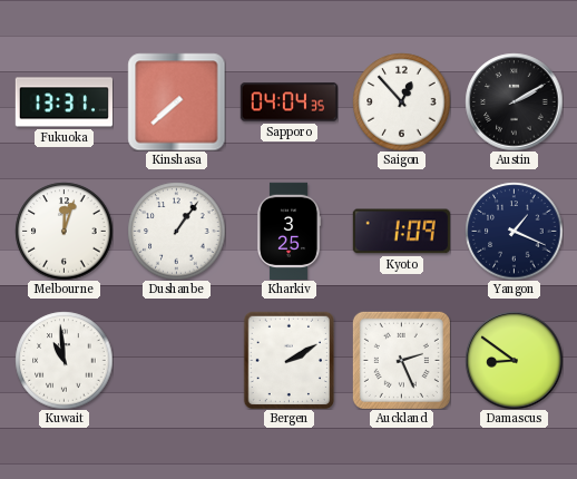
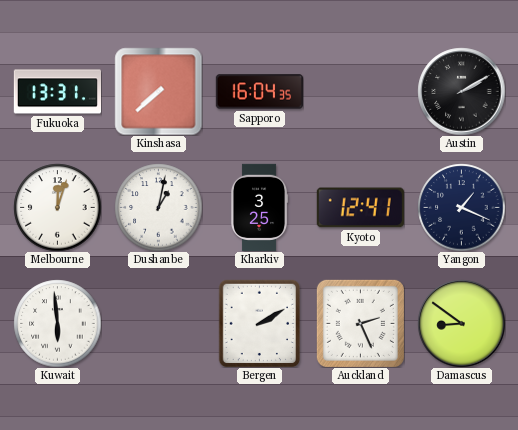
Sapporo: 04:04 -> 16:04
Saigon: 12:53 -> none
Dushanbe: 1:06 -> 1:02
Kyoto: 1:09 -> 12:41
Kuwait: 10:59 -> 5:59
